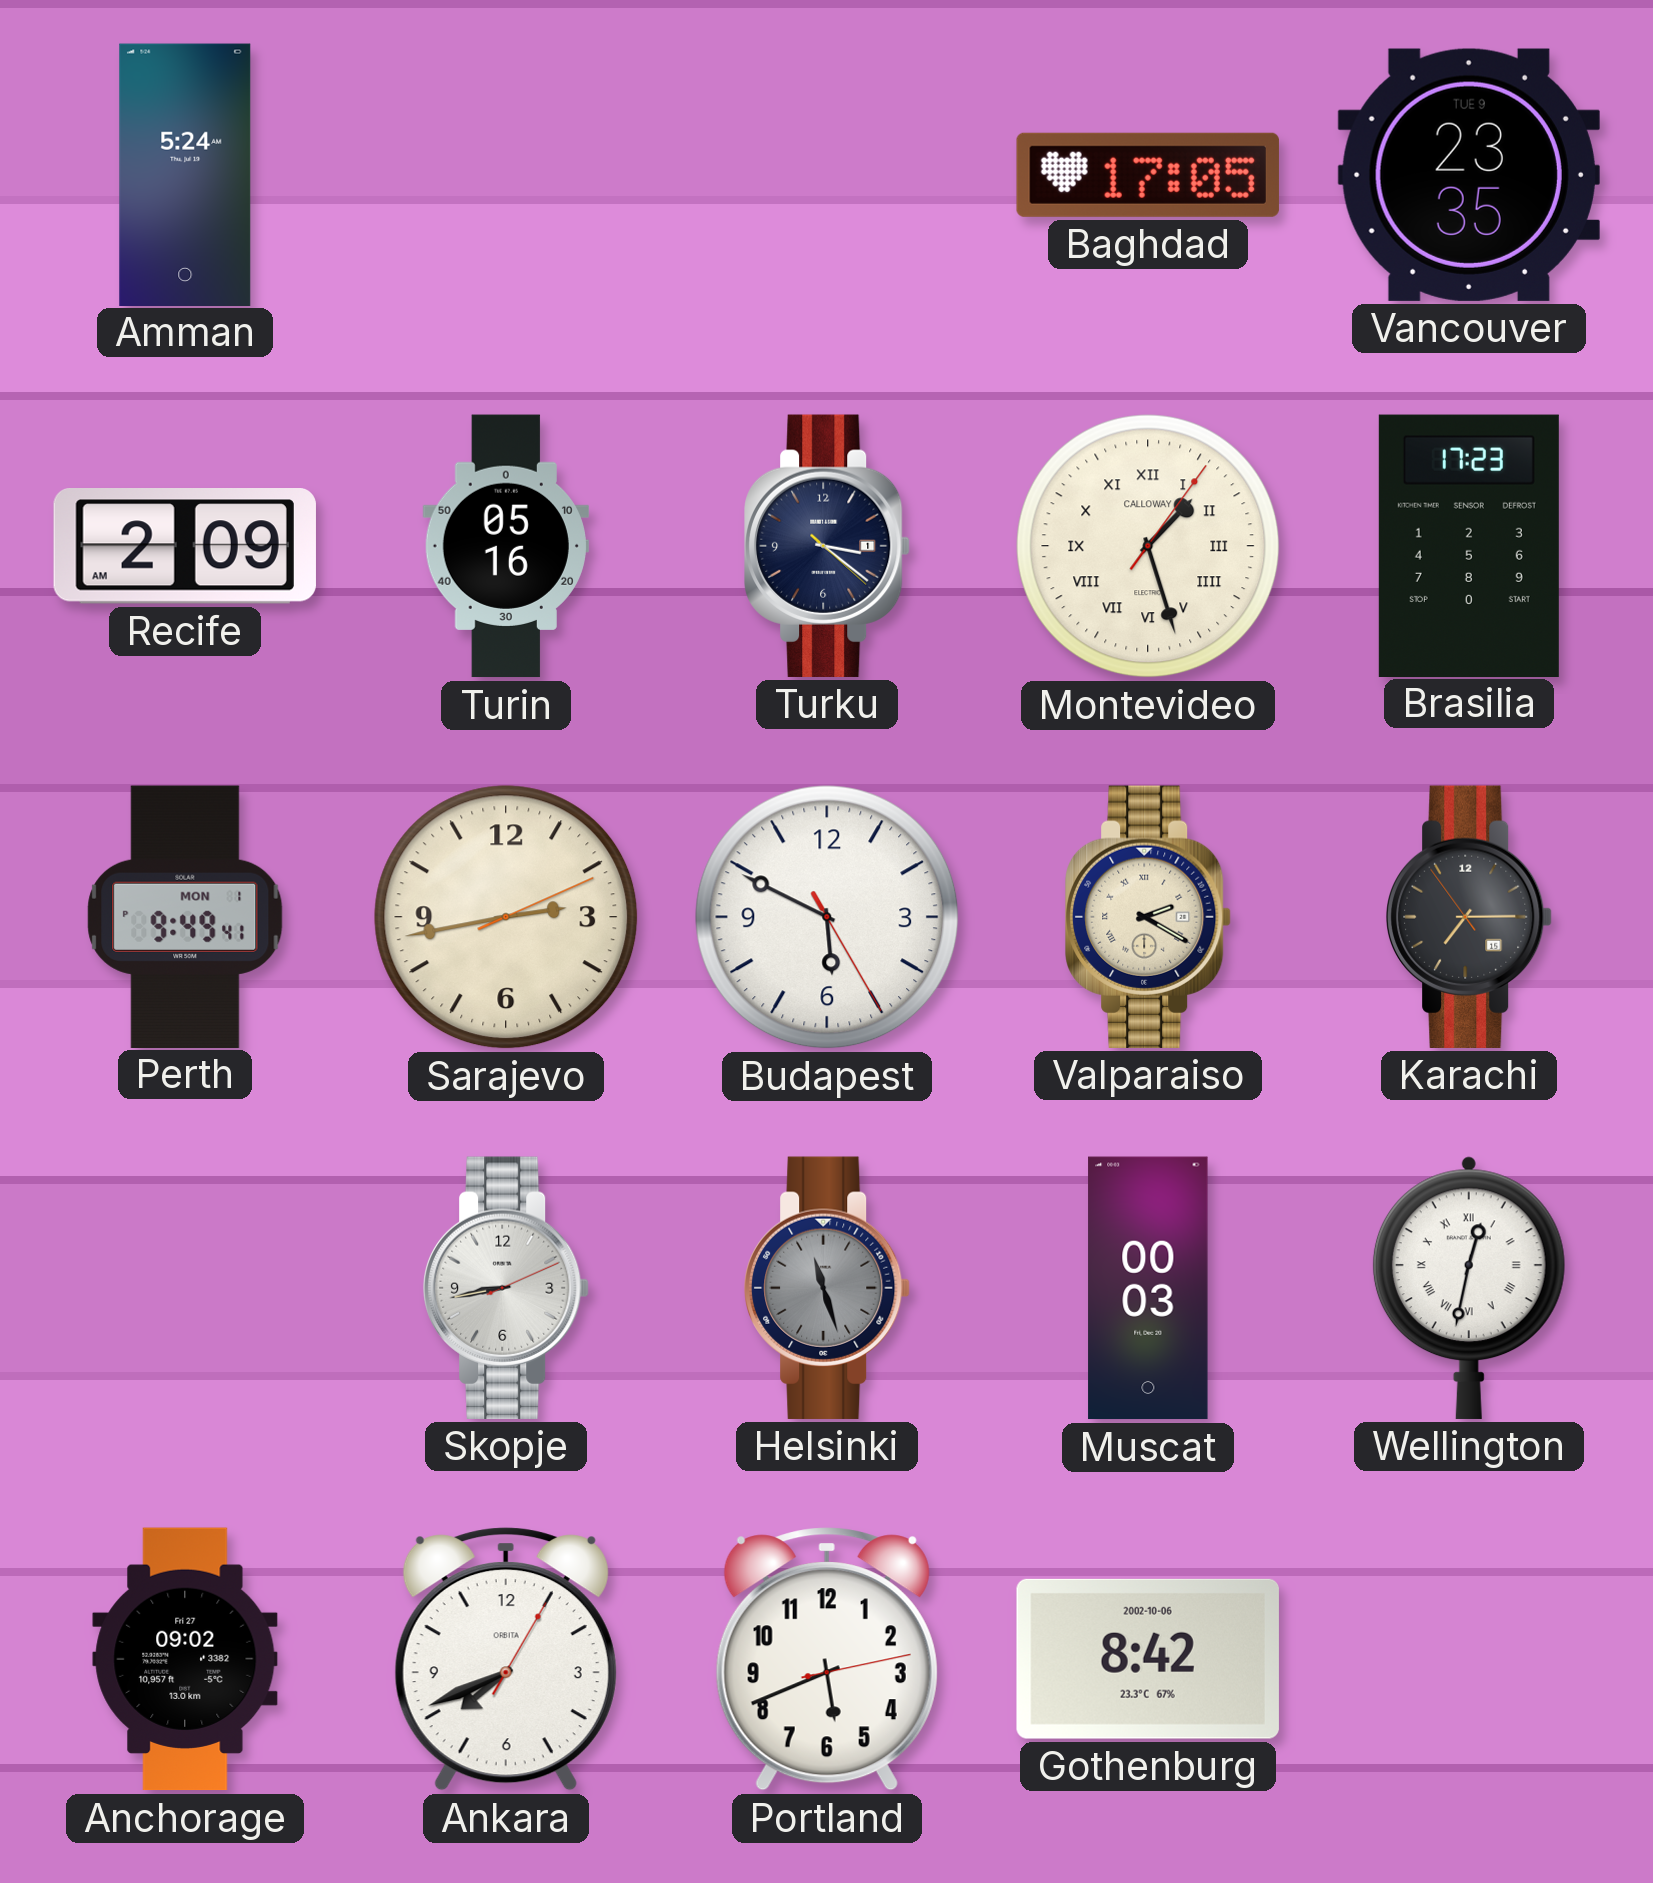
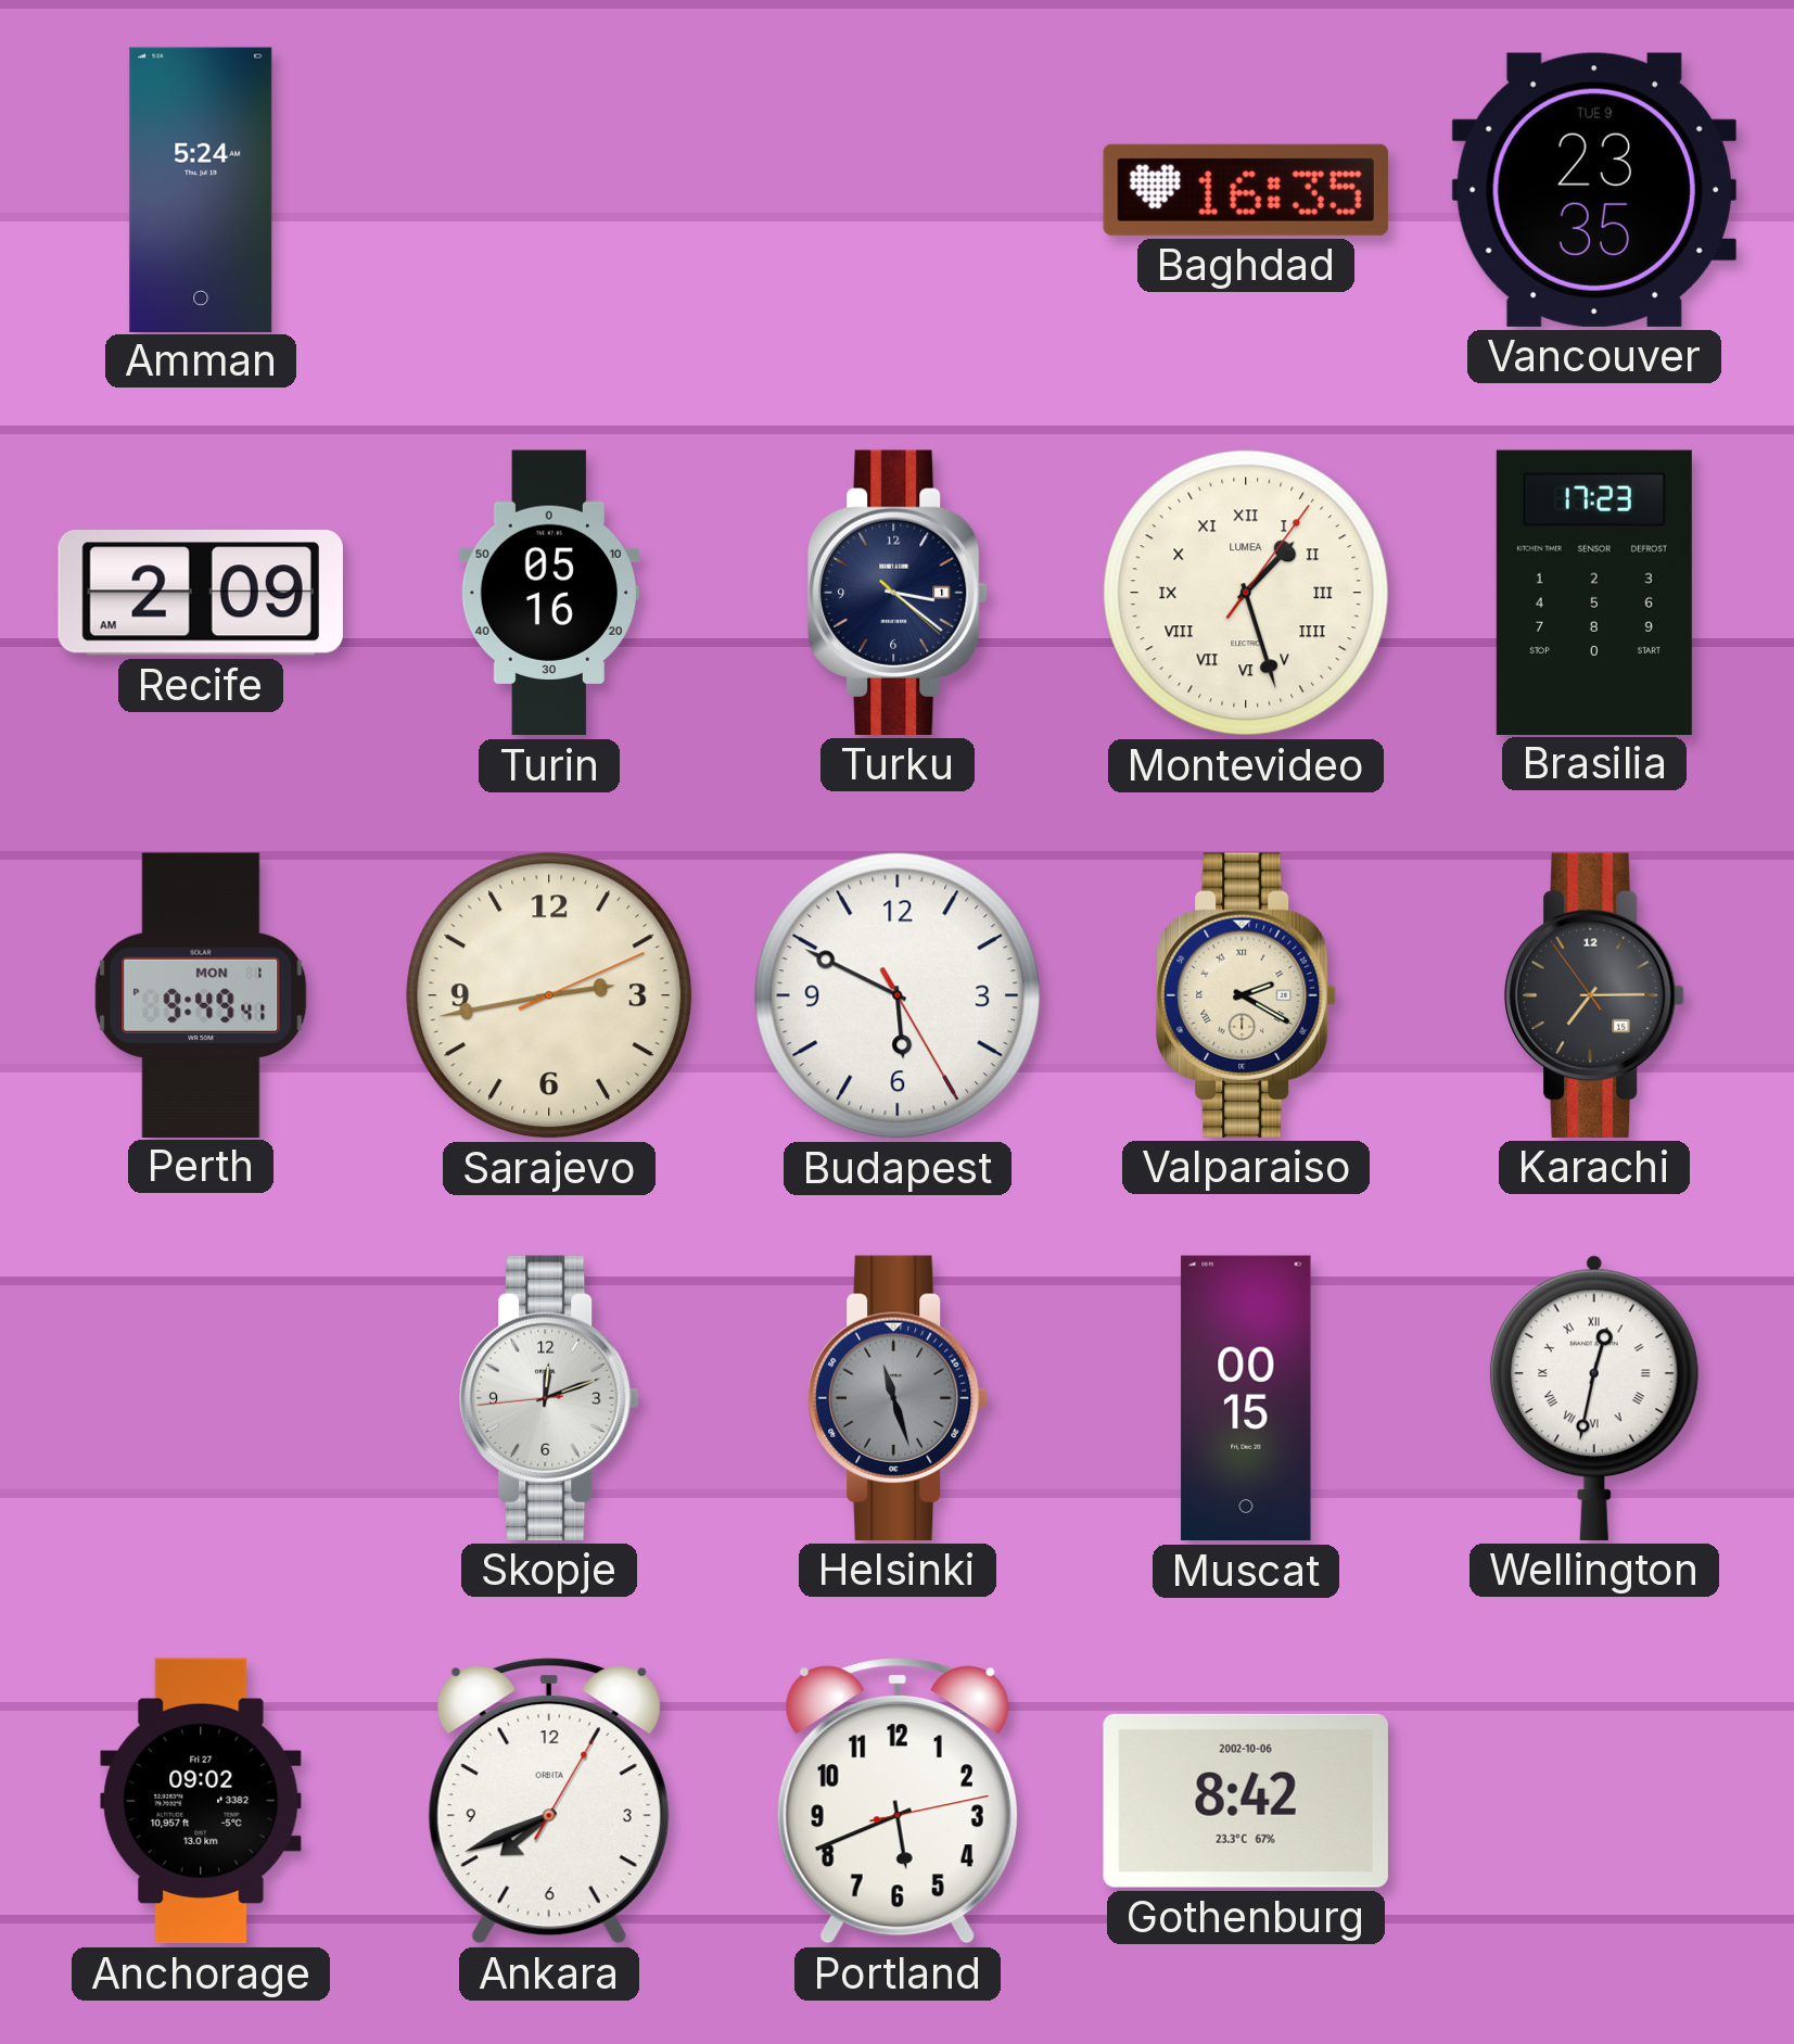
Baghdad: 17:05 -> 16:35
Montevideo brand: CALLOWAY -> LUMEA
Skopje: 8:43 -> 12:11
Muscat: 00:03 -> 00:15
